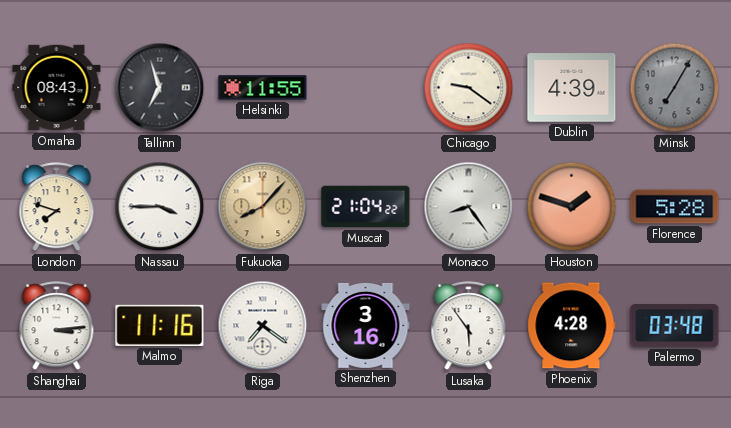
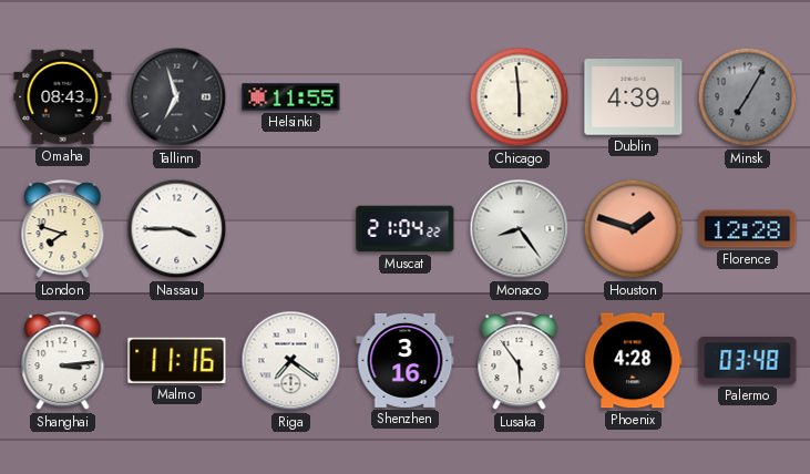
Chicago: 9:21 -> 5:59
Fukuoka: 8:07 -> none
Florence: 5:28 -> 12:28
